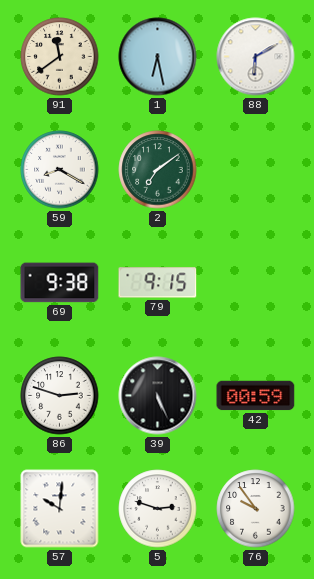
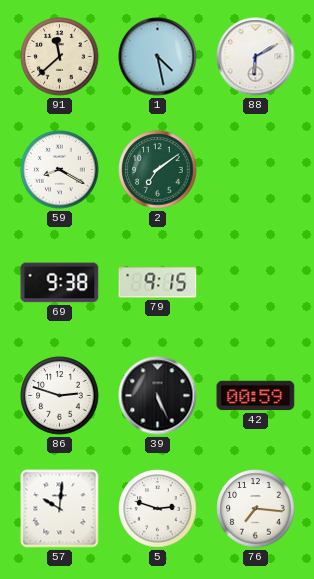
91: 11:39 -> 11:38
1: 6:28 -> 4:28
76: 9:54 -> 7:16
